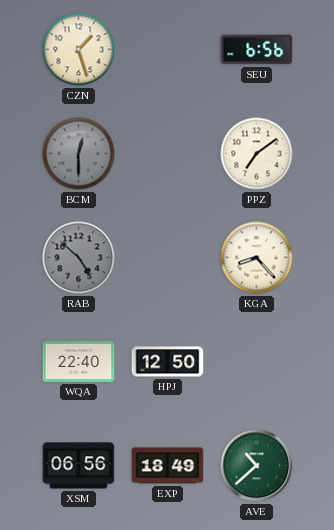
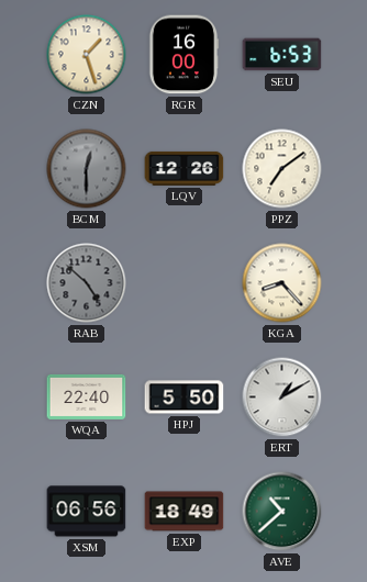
RGR: none -> 16:00
SEU: 6:56 -> 6:53
LQV: none -> 12:26
HPJ: 12:50 -> 5:50
ERT: none -> 1:10
